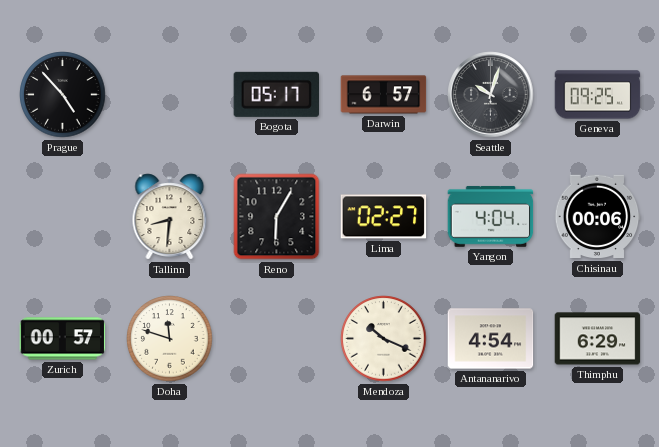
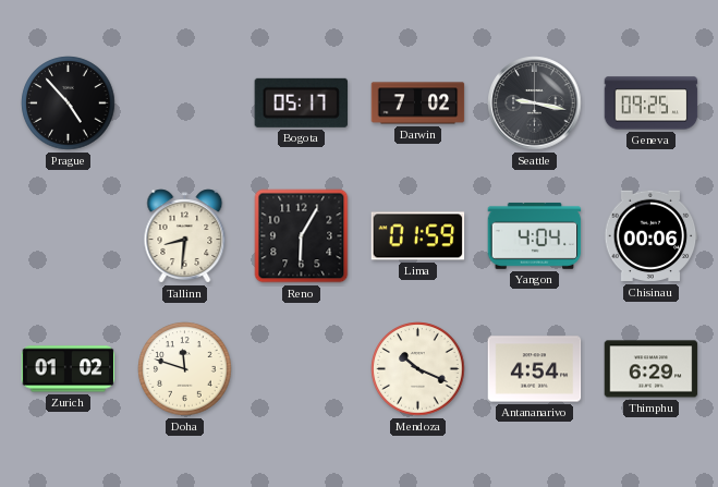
Darwin: 6:57 -> 7:02
Seattle: 10:03 -> 9:17
Lima: 02:27 -> 01:59
Zurich: 00:57 -> 01:02
